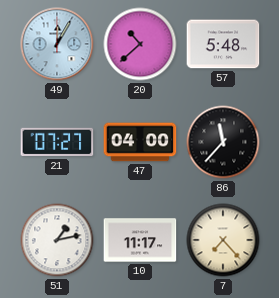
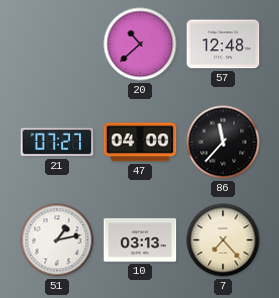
49: 12:05 -> none
57: 5:48 -> 12:48
10: 11:17 -> 03:13
